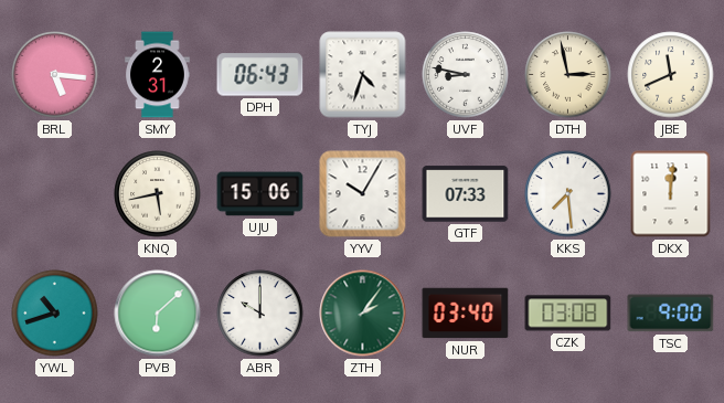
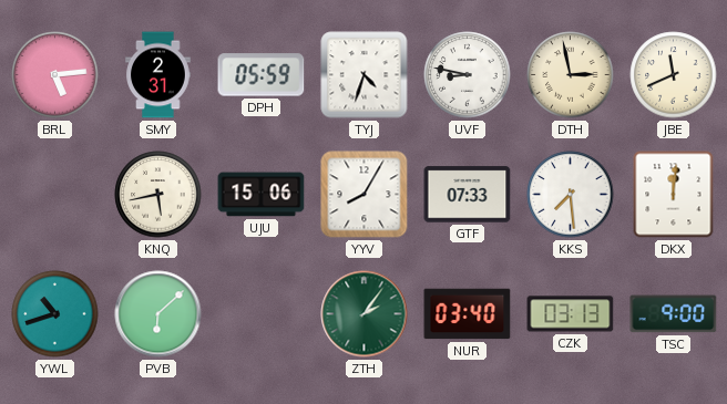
BRL: 5:16 -> 5:14
DPH: 06:43 -> 05:59
YYV: 10:05 -> 8:05
ABR: 10:00 -> none
CZK: 03:08 -> 03:13
